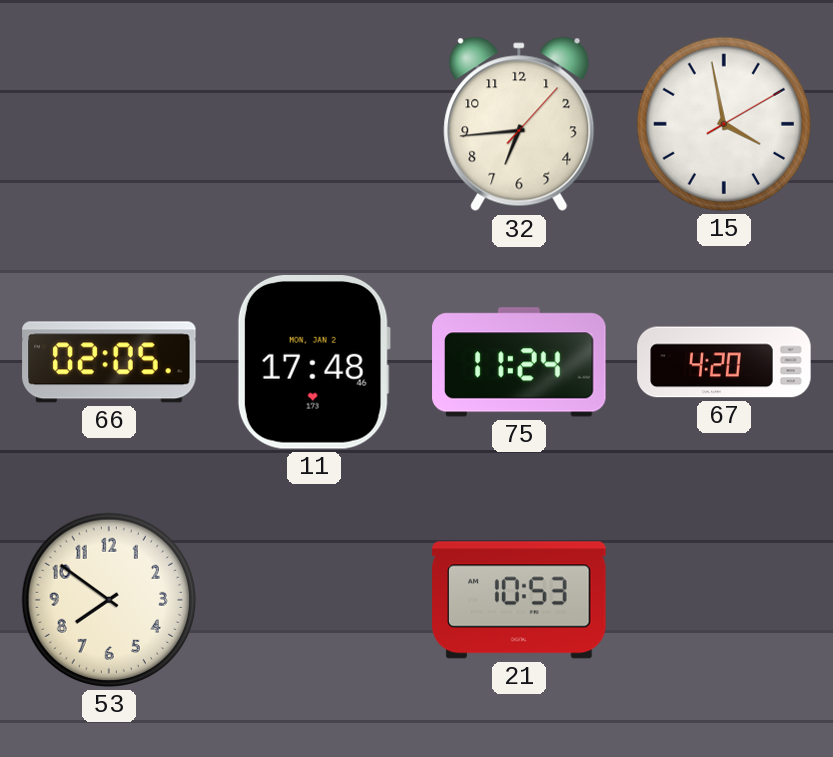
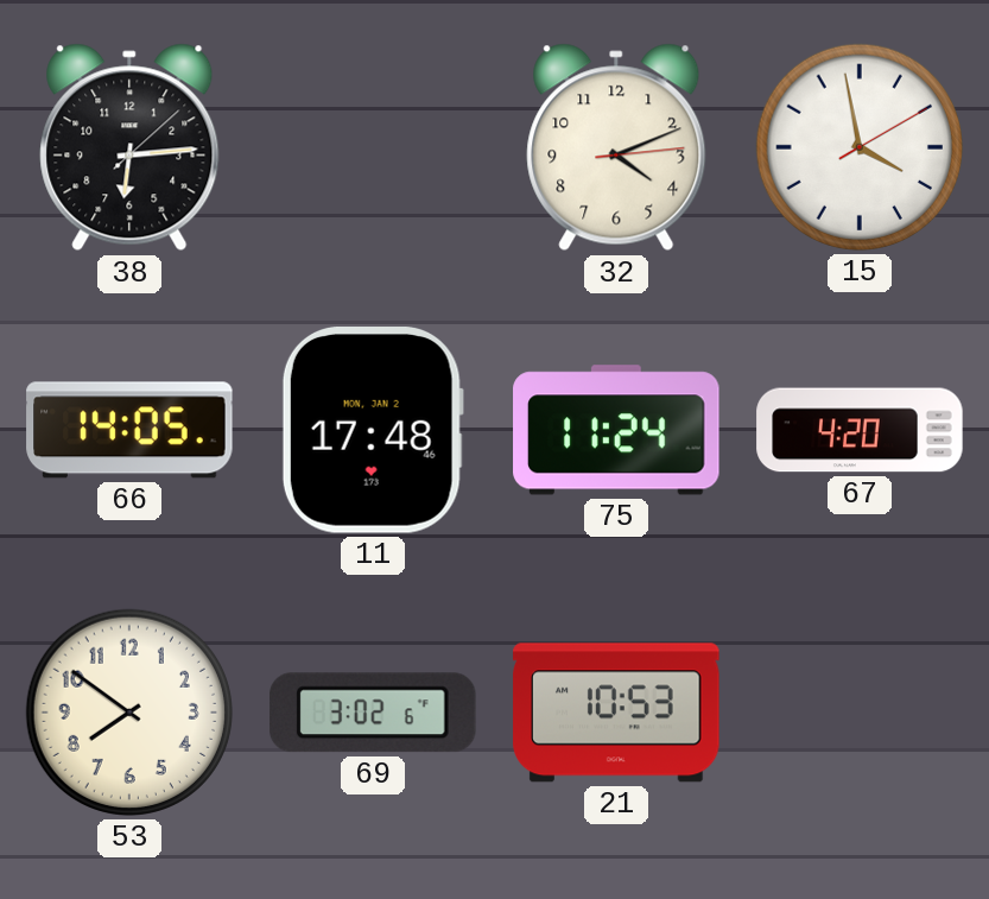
38: none -> 6:14
32: 6:44 -> 4:11
66: 02:05 -> 14:05
69: none -> 3:02
